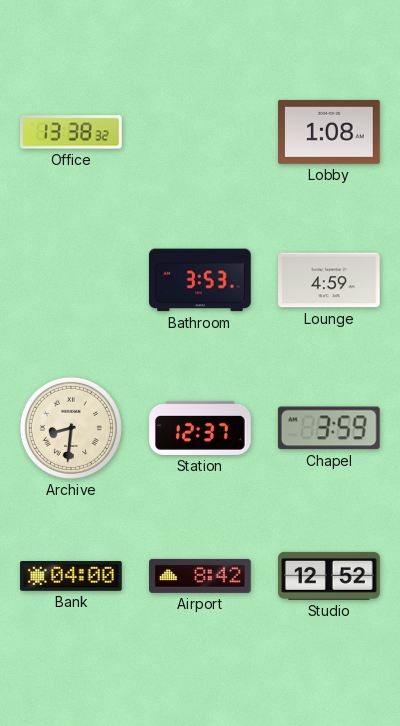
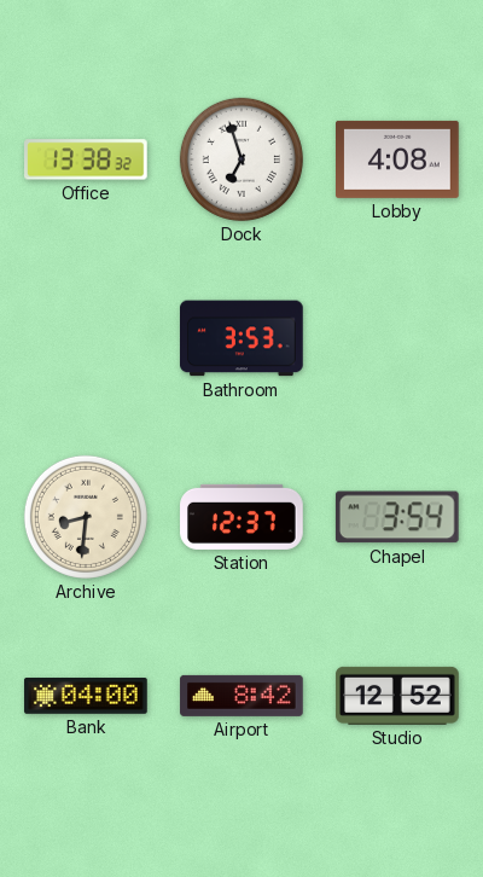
Dock: none -> 6:57
Lobby: 1:08 -> 4:08
Lounge: 4:59 -> none
Chapel: 3:59 -> 3:54
